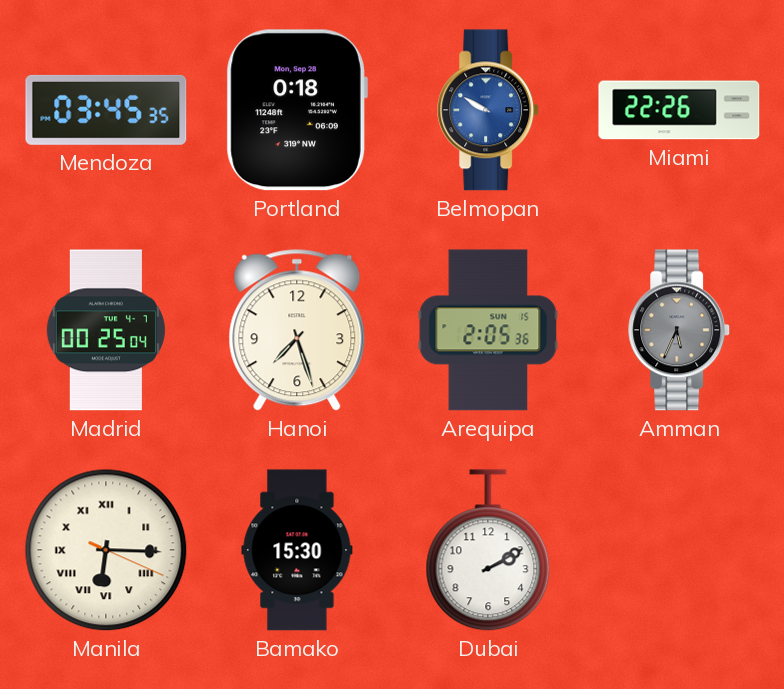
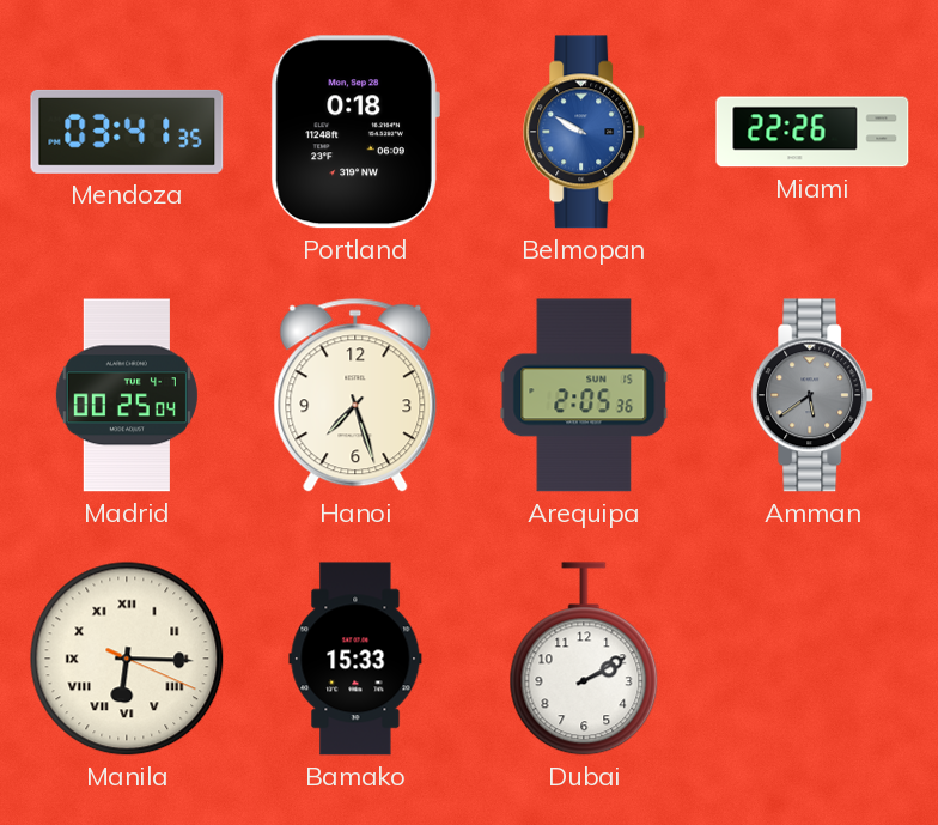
Mendoza: 03:45 -> 03:41
Amman: 5:34 -> 5:39
Bamako: 15:30 -> 15:33
